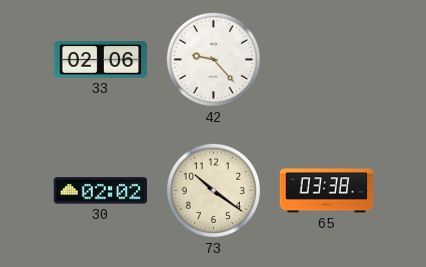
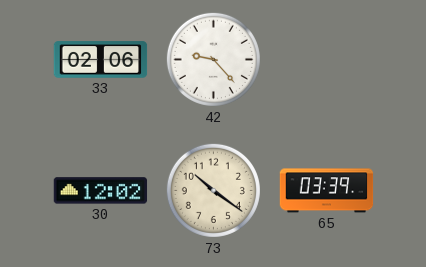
30: 02:02 -> 12:02
65: 03:38 -> 03:39
